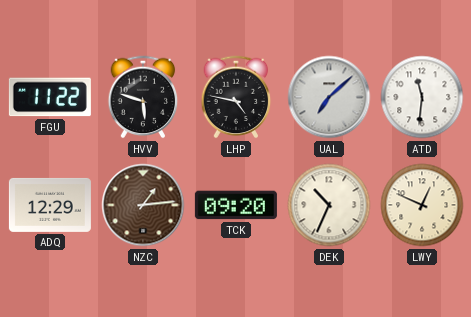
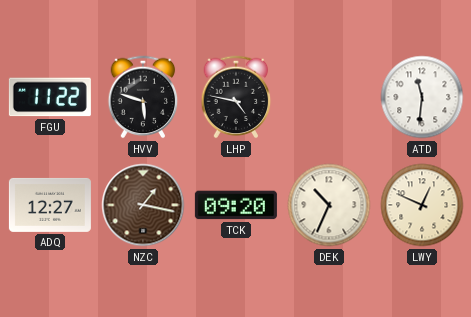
UAL: 7:08 -> none
ADQ: 12:29 -> 12:27
NZC: 1:14 -> 1:17
